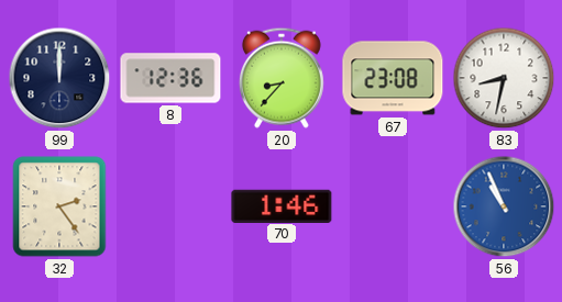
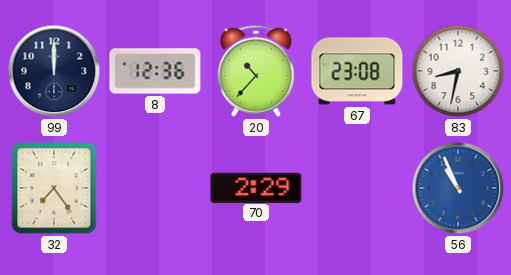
20: 8:37 -> 10:37
32: 2:24 -> 7:24
70: 1:46 -> 2:29
